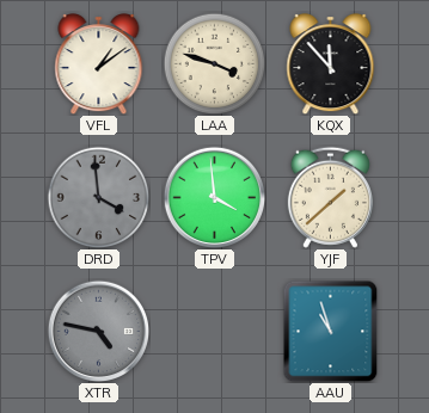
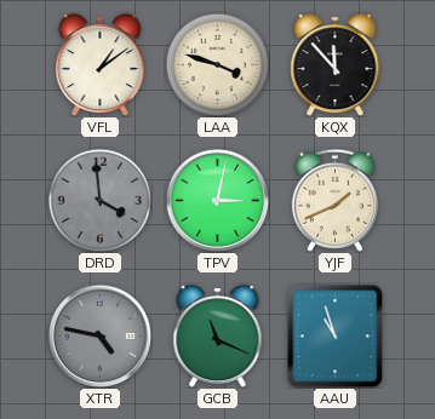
TPV: 3:59 -> 3:02
YJF: 1:38 -> 1:41
GCB: none -> 11:19
